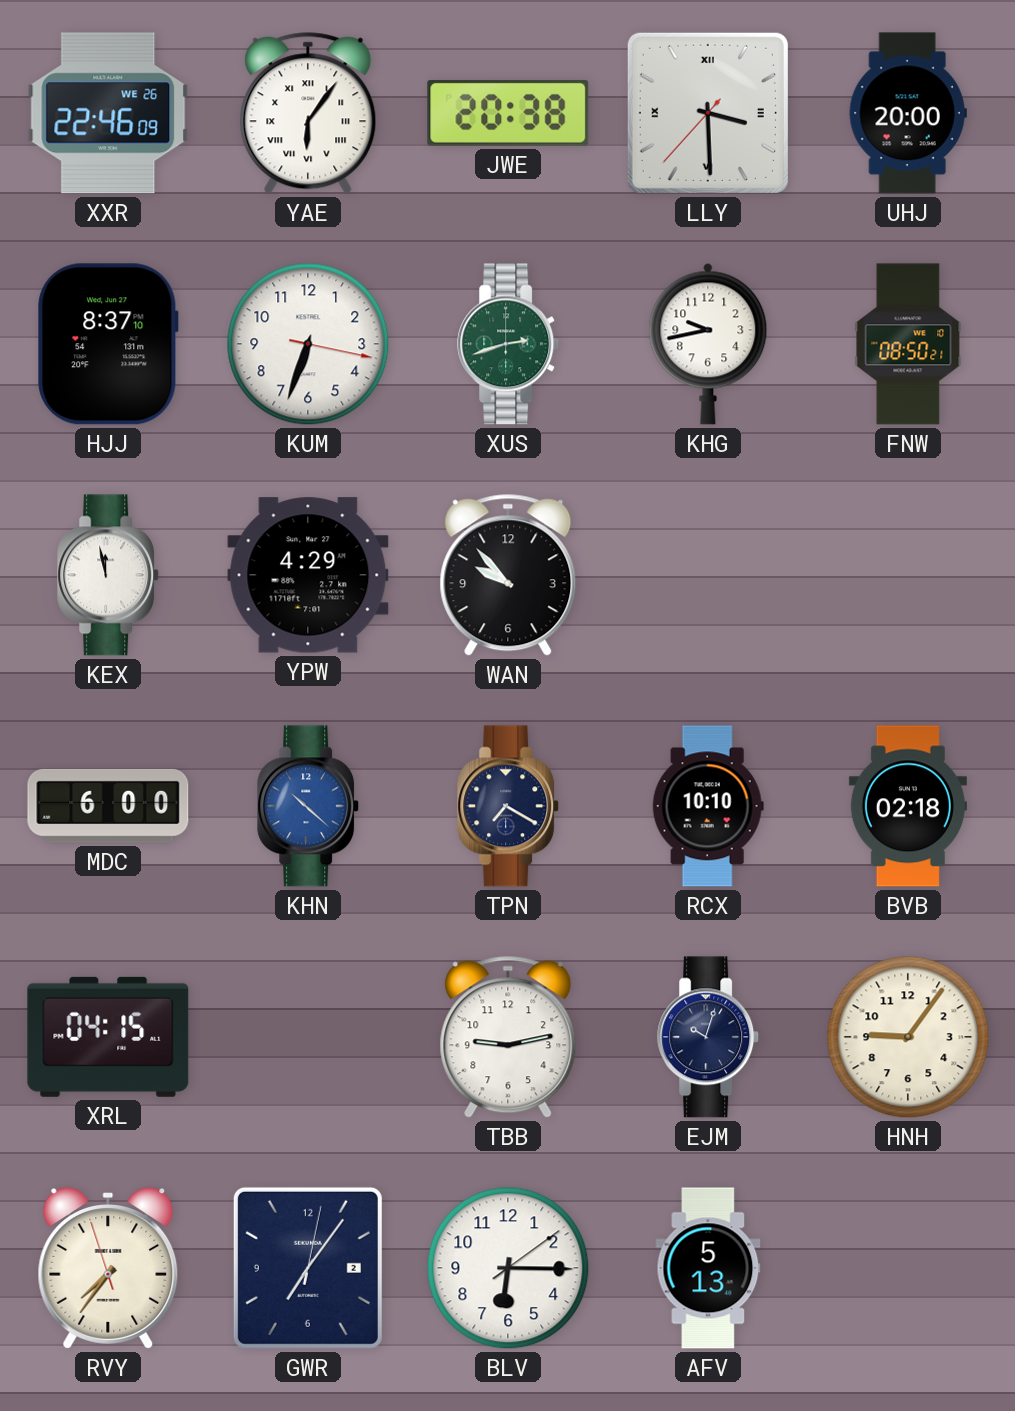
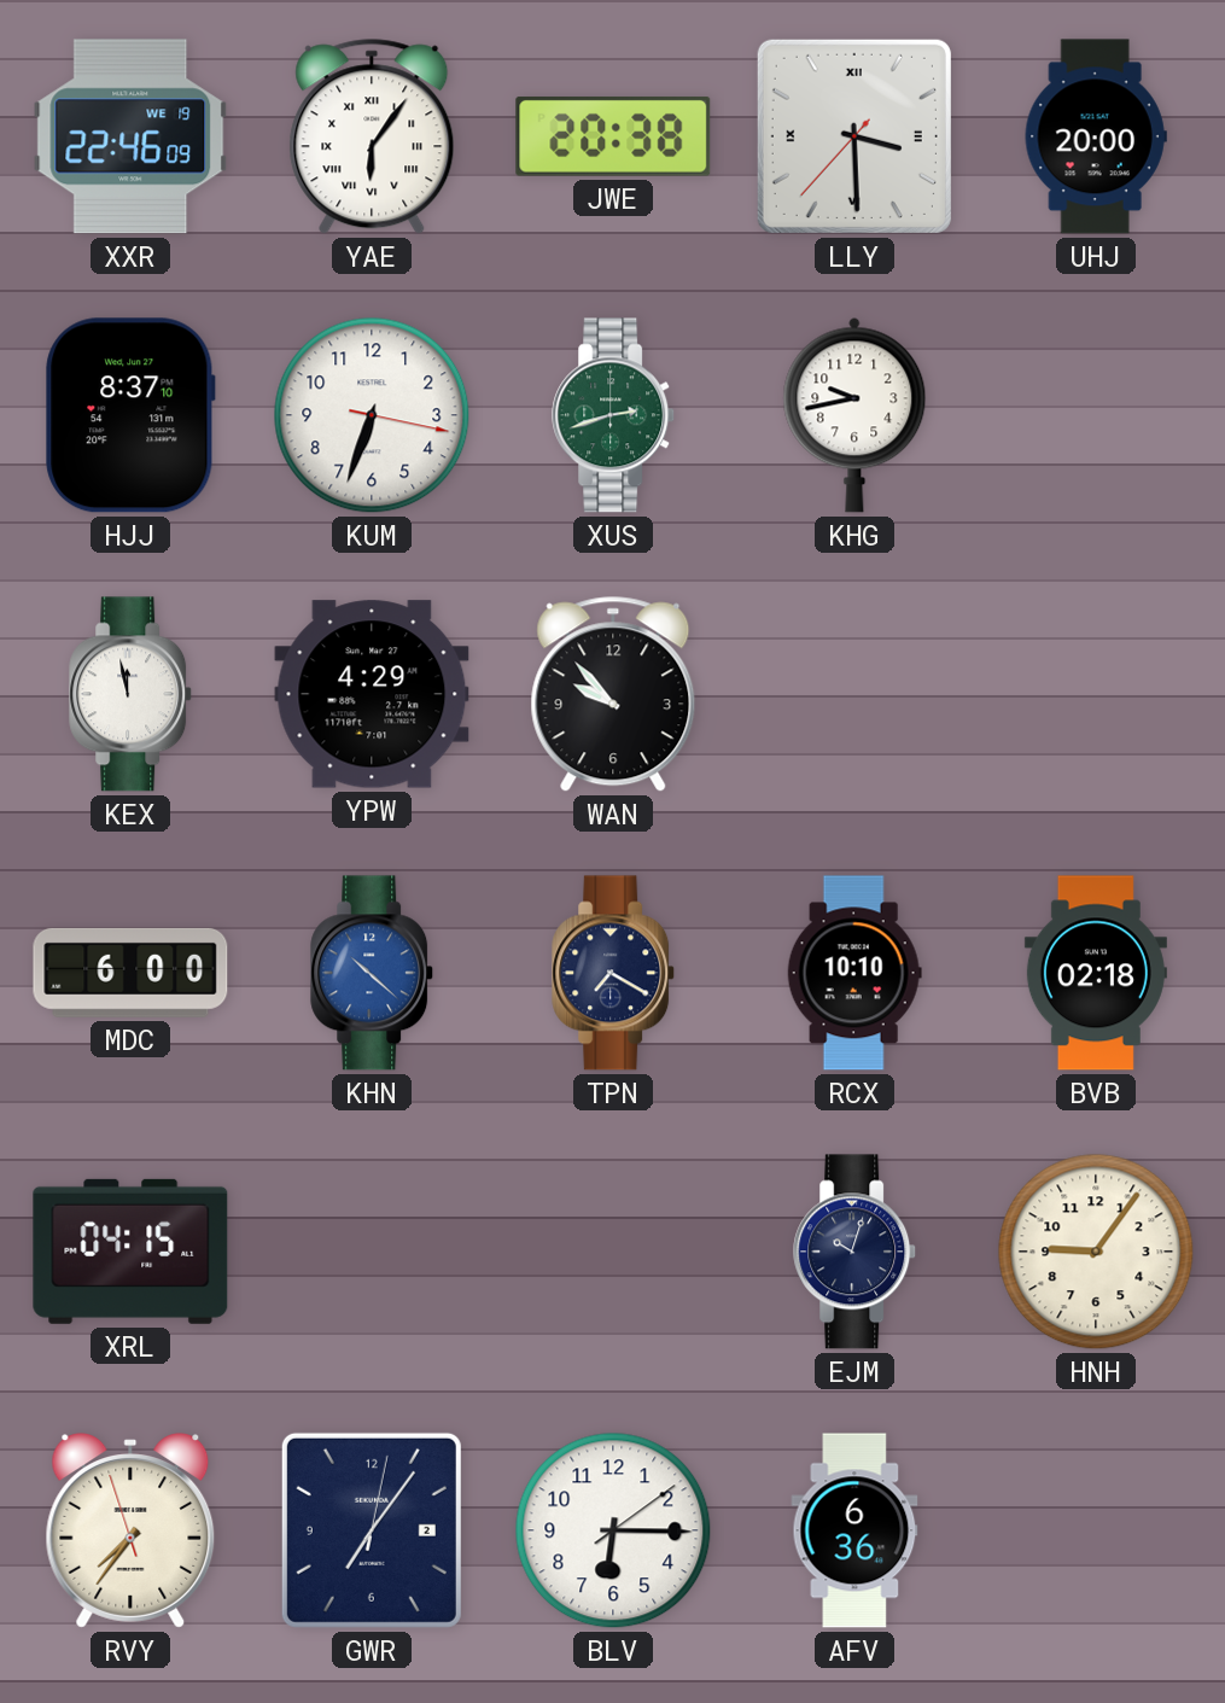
XXR date: WE 26 -> WE 19
FNW: 08:50 -> none
TBB: 9:13 -> none
AFV: 5:13 -> 6:36
